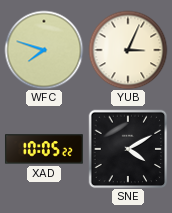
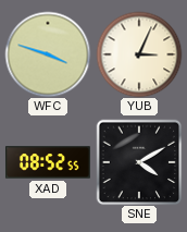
WFC: 7:48 -> 3:48
XAD: 10:05 -> 08:52
